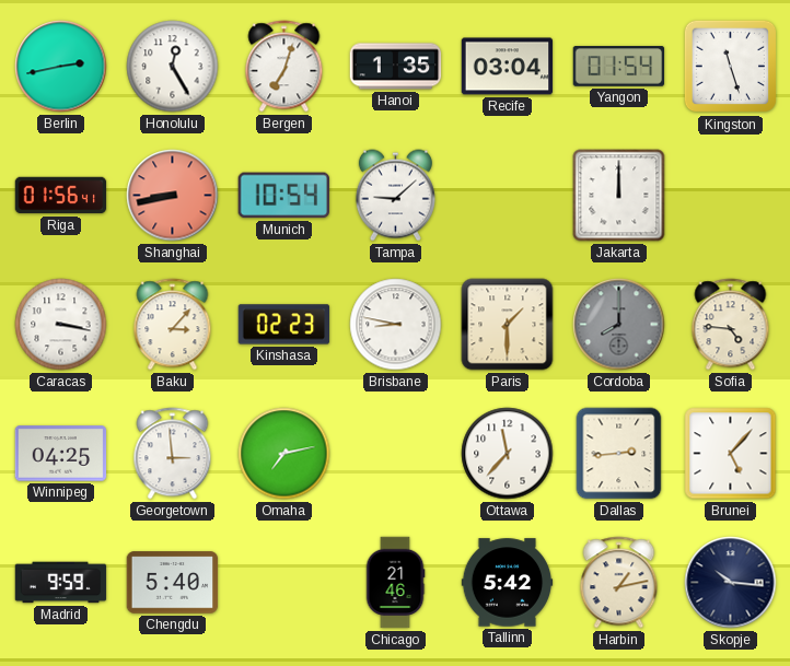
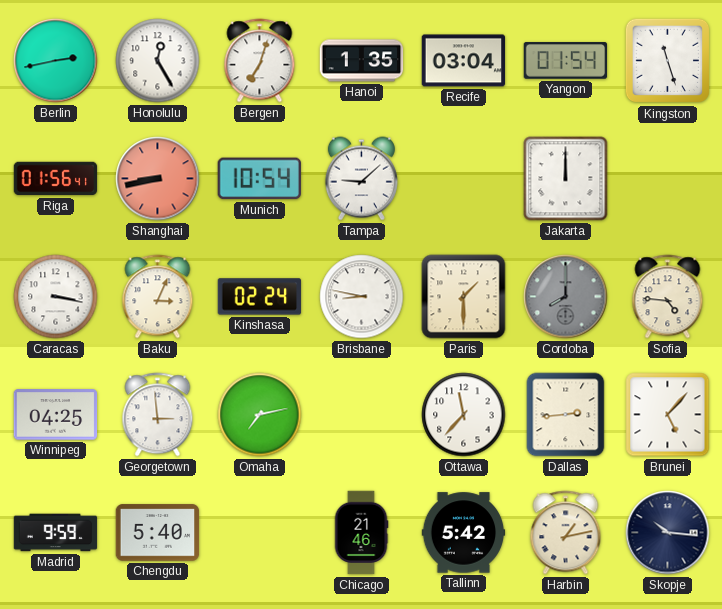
Baku: 3:07 -> 3:04
Kinshasa: 02:23 -> 02:24
